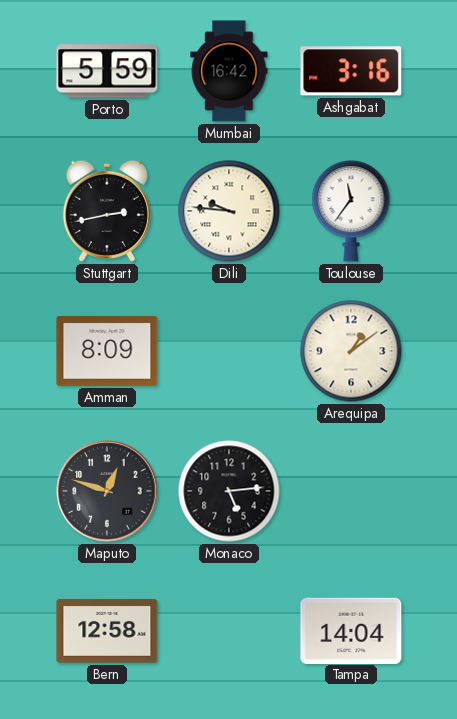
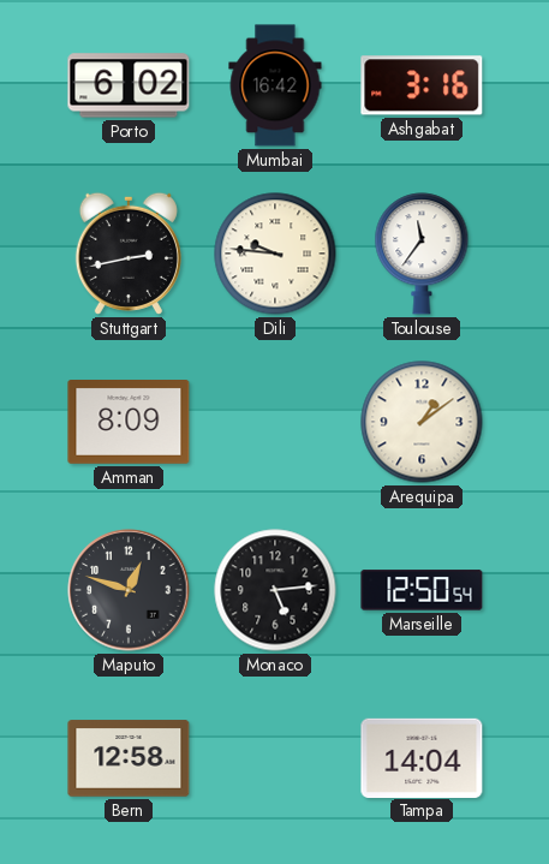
Porto: 5:59 -> 6:02
Marseille: none -> 12:50
